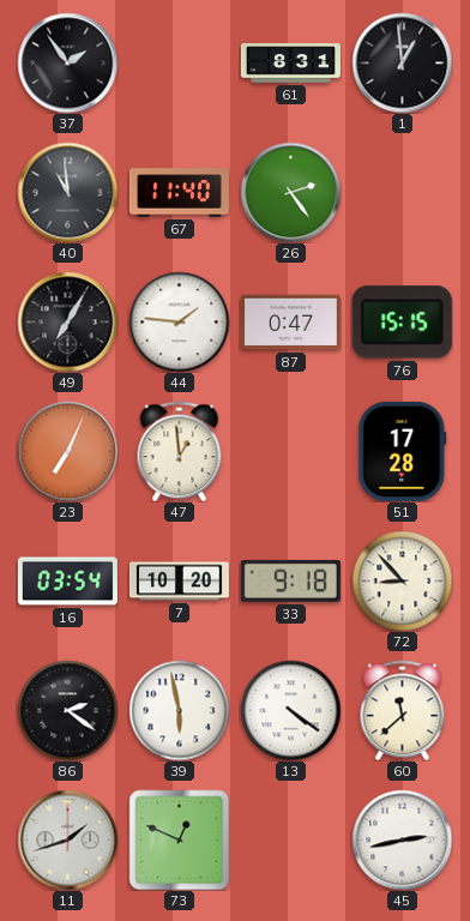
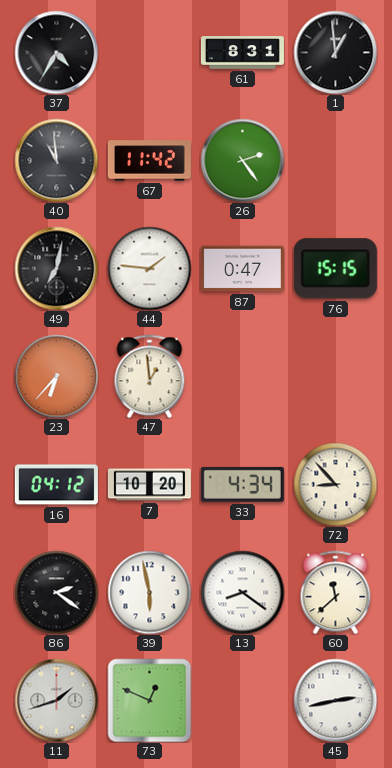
37: 1:54 -> 4:35
67: 11:40 -> 11:42
49: 7:05 -> 7:02
23: 7:04 -> 6:37
51: 17:28 -> none
16: 03:54 -> 04:12
33: 9:18 -> 4:34
13: 4:21 -> 8:21
